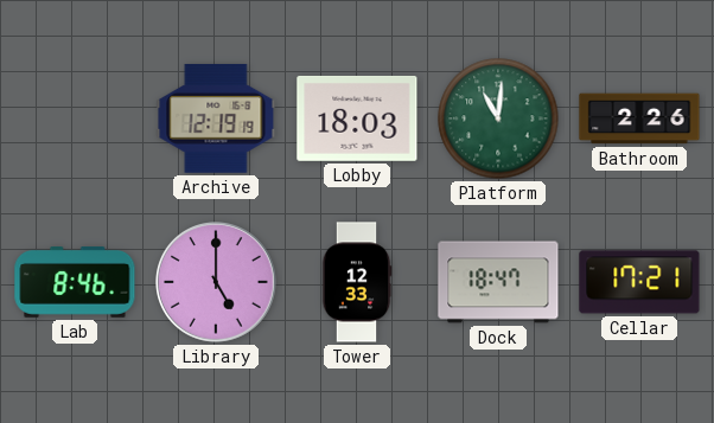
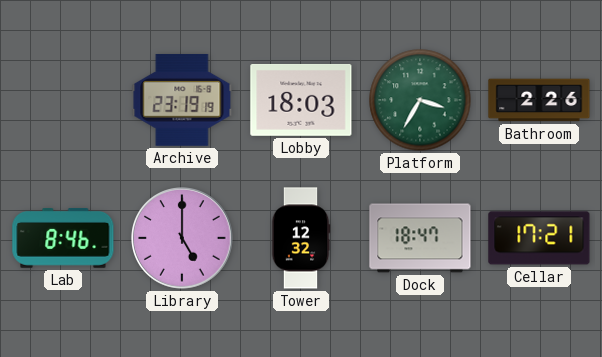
Archive: 12:19 -> 23:19
Platform: 11:01 -> 3:35
Tower: 12:33 -> 12:32
